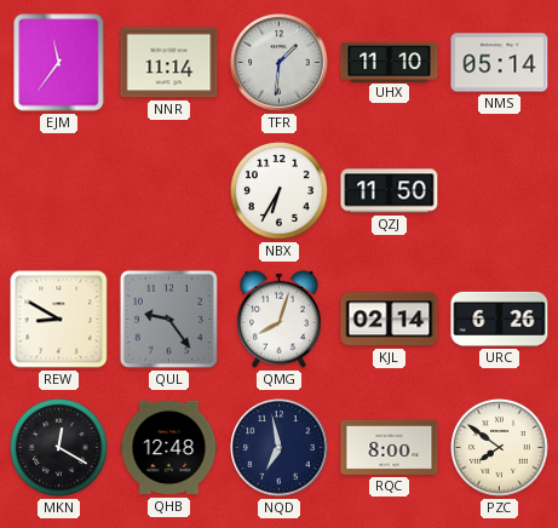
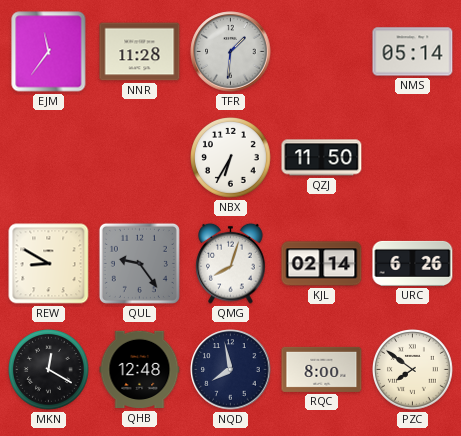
NNR: 11:14 -> 11:28
UHX: 11:10 -> none
NQD: 6:58 -> 7:58
